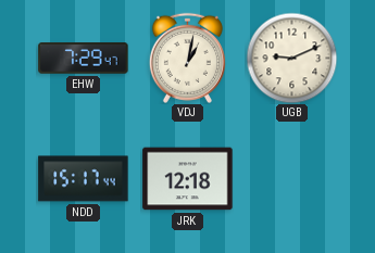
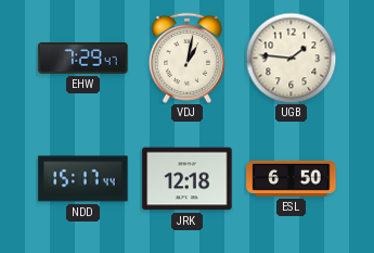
UGB: 9:11 -> 1:46
ESL: none -> 6:50
